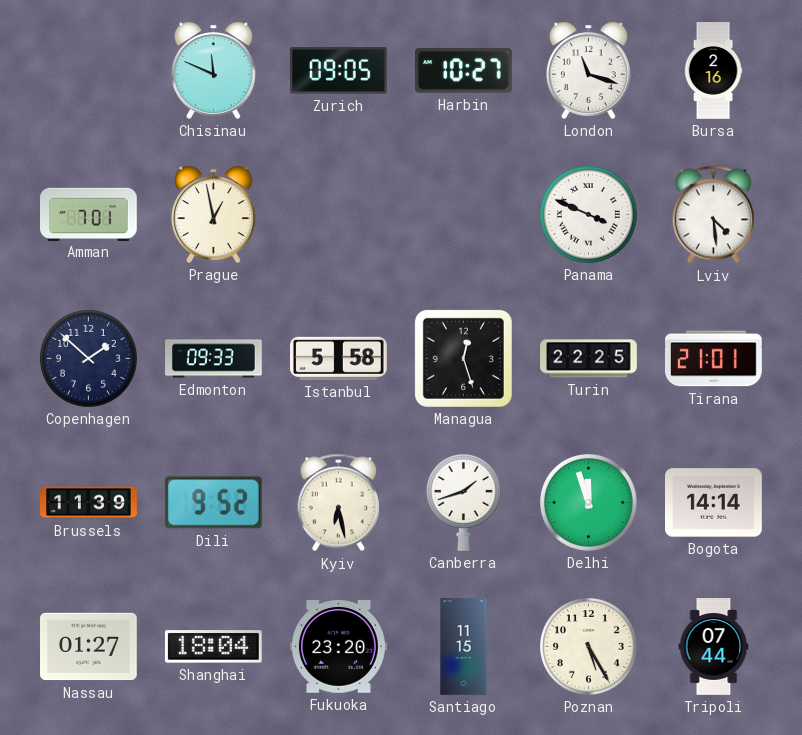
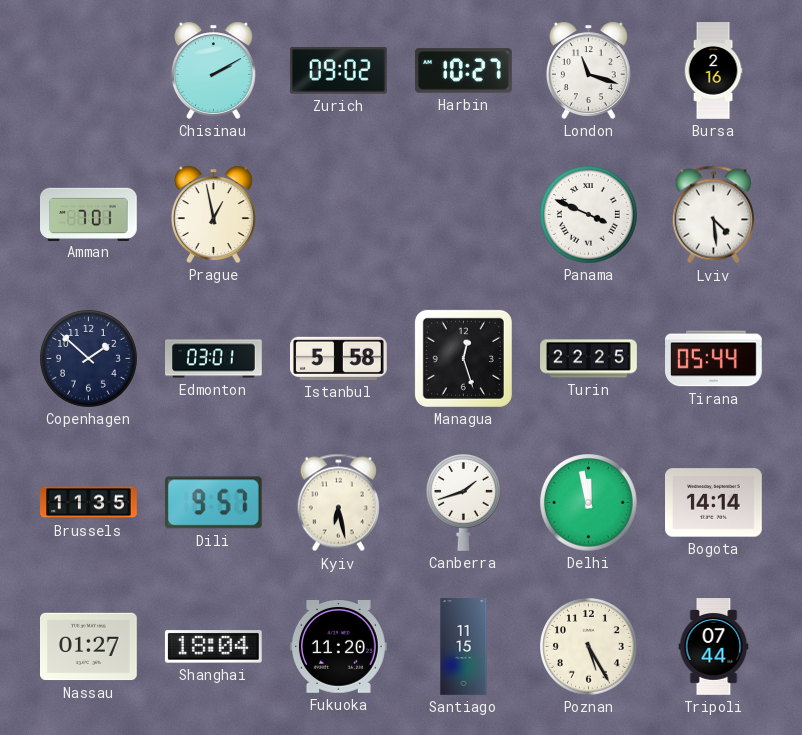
Chisinau: 11:49 -> 2:10
Zurich: 09:05 -> 09:02
Edmonton: 09:33 -> 03:01
Tirana: 21:01 -> 05:44
Brussels: 11:39 -> 11:35
Dili: 9:52 -> 9:57
Delhi: 11:57 -> 11:58
Fukuoka: 23:20 -> 11:20
